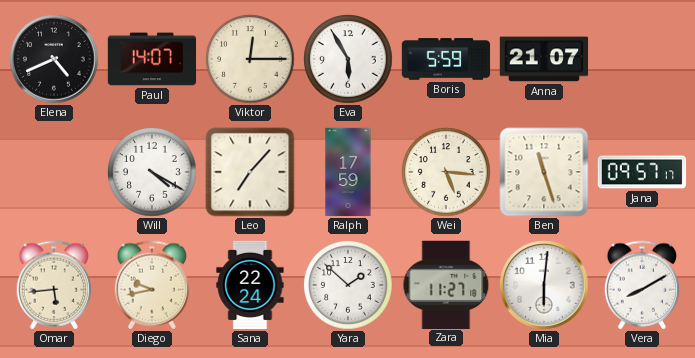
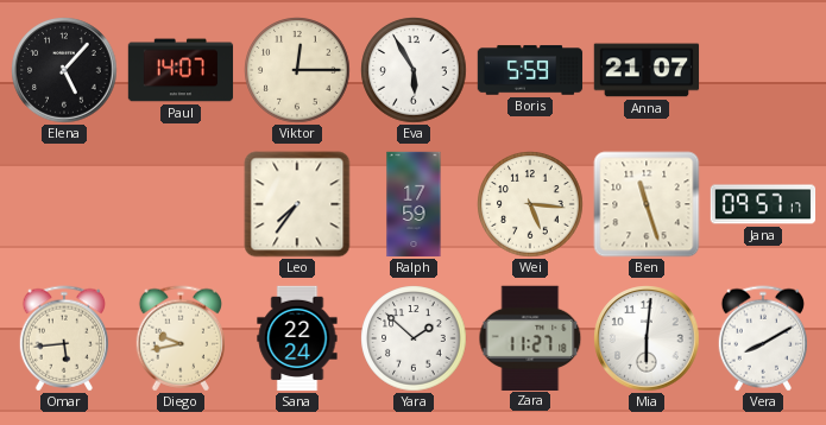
Elena: 4:41 -> 5:07
Will: 4:20 -> none
Leo: 7:07 -> 7:36
